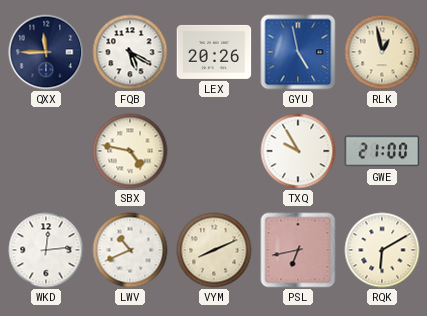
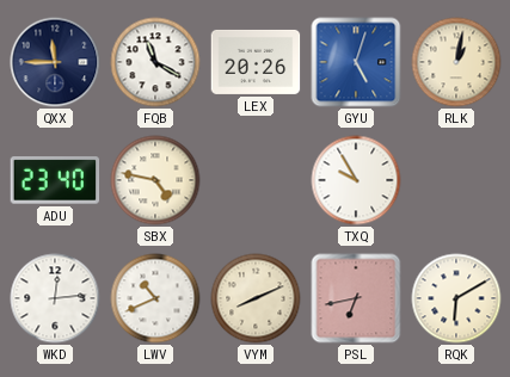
FQB: 5:20 -> 11:20
GYU: 4:58 -> 5:03
RLK: 12:58 -> 1:02
ADU: none -> 23:40
GWE: 21:00 -> none
